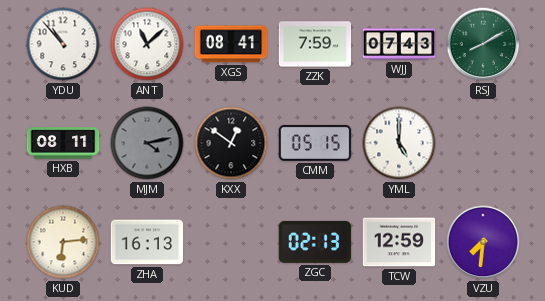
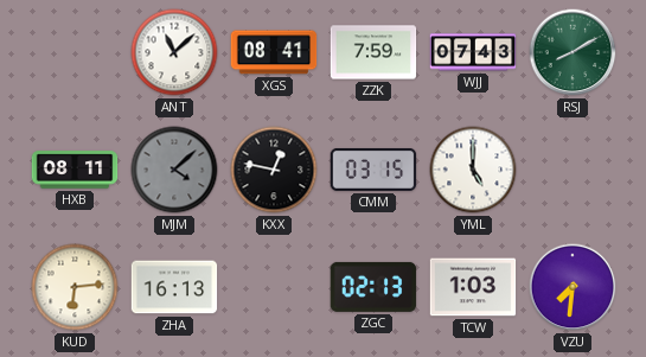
YDU: 10:53 -> none
MJM: 4:13 -> 4:08
KXX: 12:51 -> 12:47
CMM: 05:15 -> 03:15
TCW: 12:59 -> 1:03
